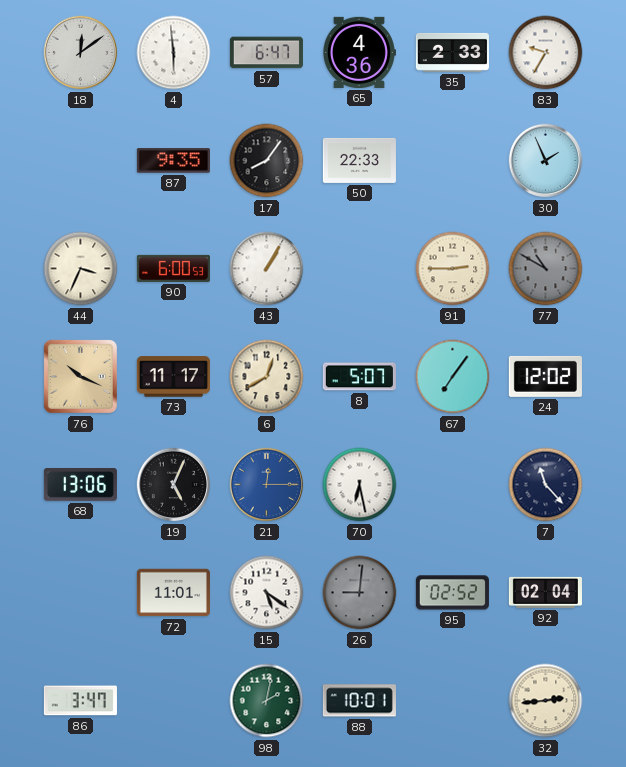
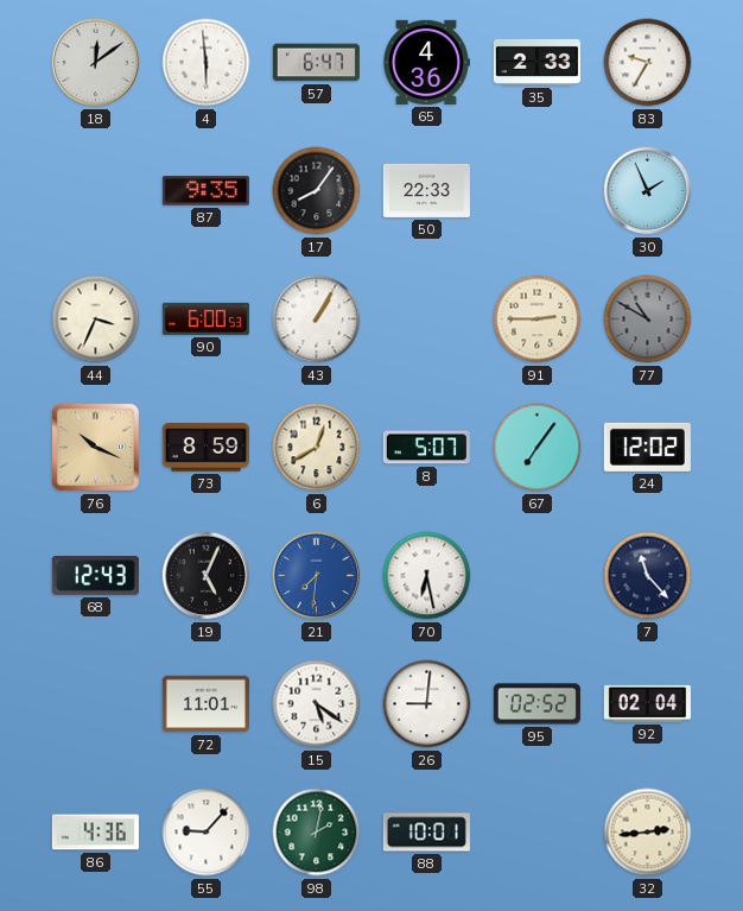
73: 11:17 -> 8:59
68: 13:06 -> 12:43
21: 12:15 -> 7:31
26 dial: grey -> white
86: 3:47 -> 4:36
55: none -> 9:07
